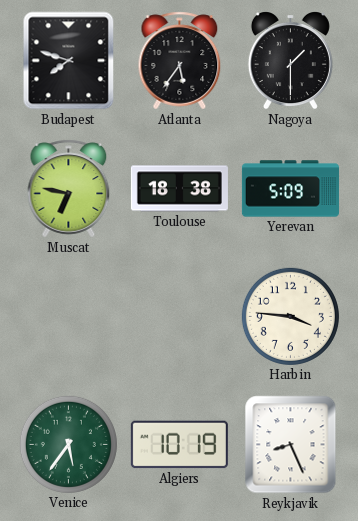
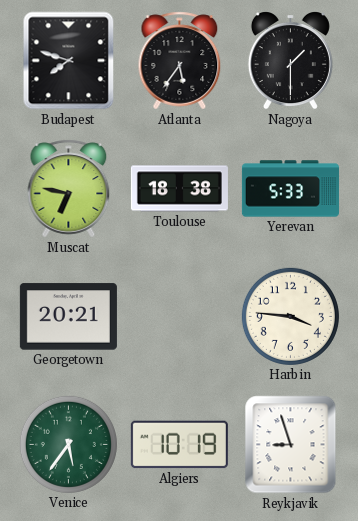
Yerevan: 5:09 -> 5:33
Georgetown: none -> 20:21
Reykjavik: 8:26 -> 8:57
